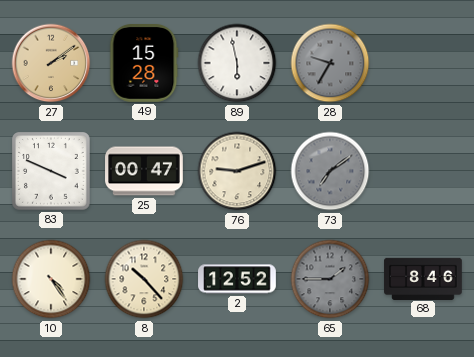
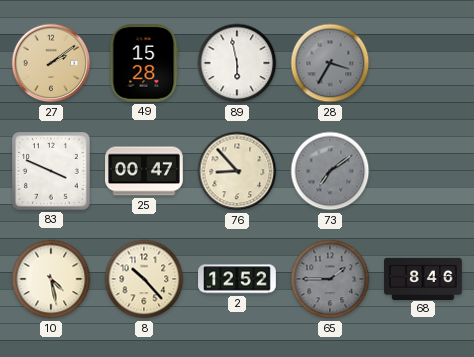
28: 9:35 -> 3:35
76: 9:12 -> 8:53
10: 4:24 -> 4:28
